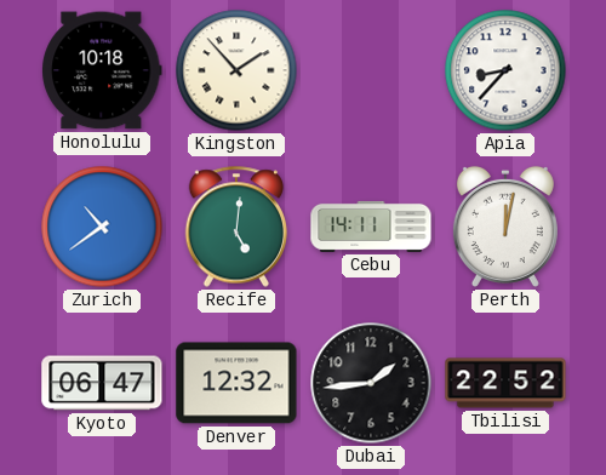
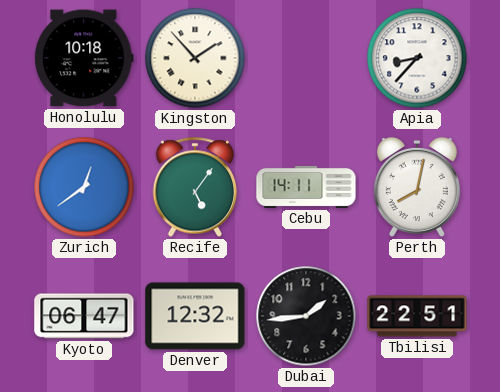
Zurich: 10:39 -> 12:39
Recife: 5:01 -> 5:06
Perth: 12:02 -> 8:02
Tbilisi: 22:52 -> 22:51
